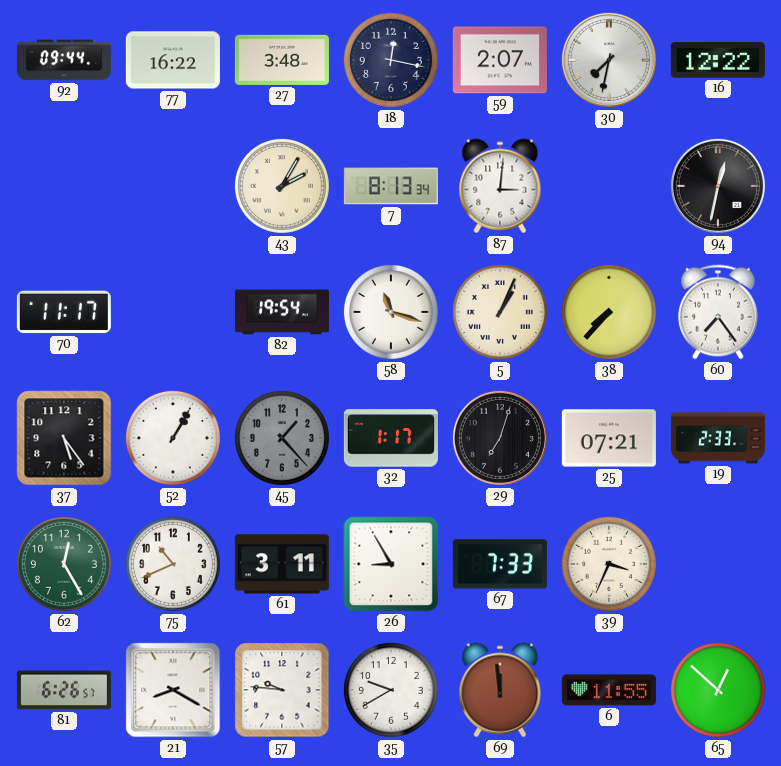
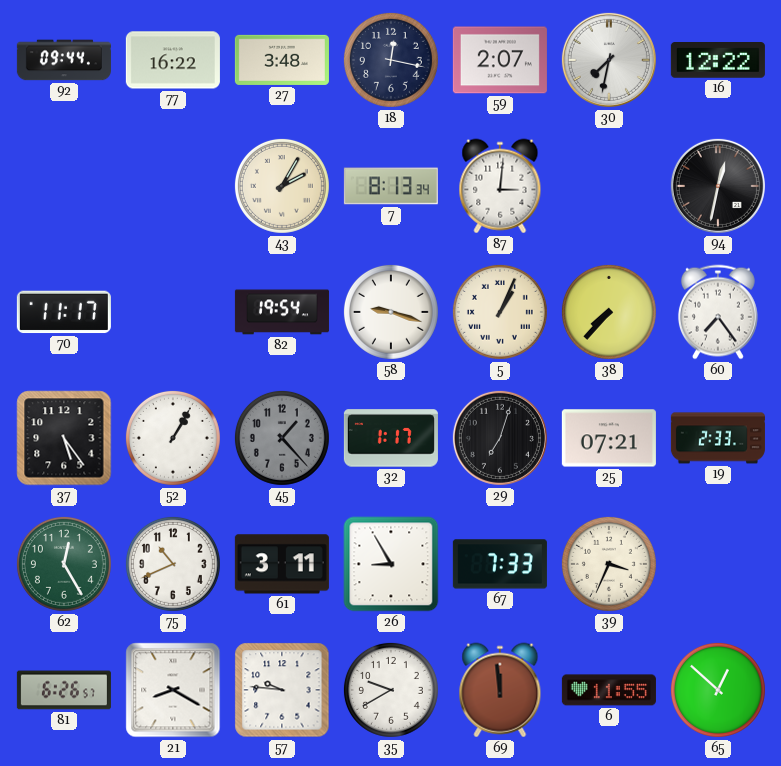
58: 11:18 -> 9:18
